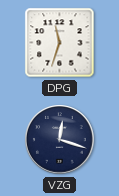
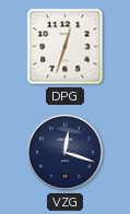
DPG: 11:33 -> 12:33
